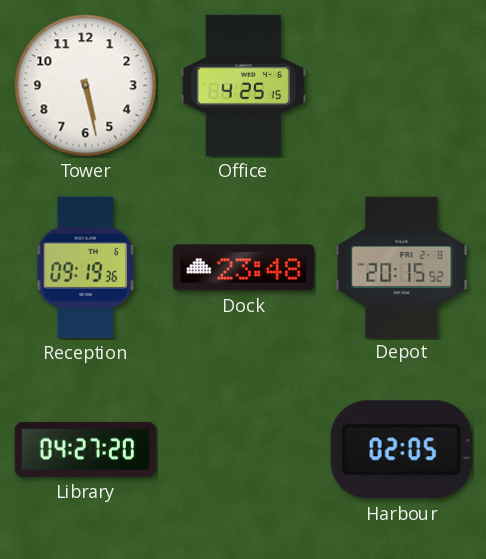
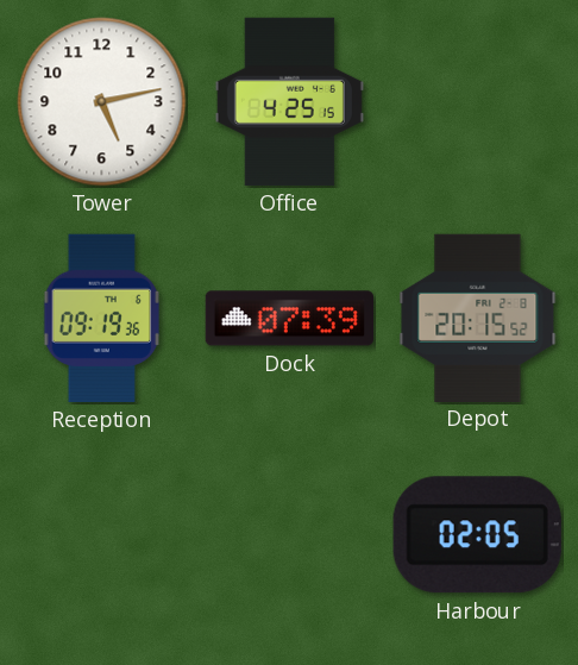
Tower: 5:28 -> 5:13
Dock: 23:48 -> 07:39
Library: 04:27 -> none
